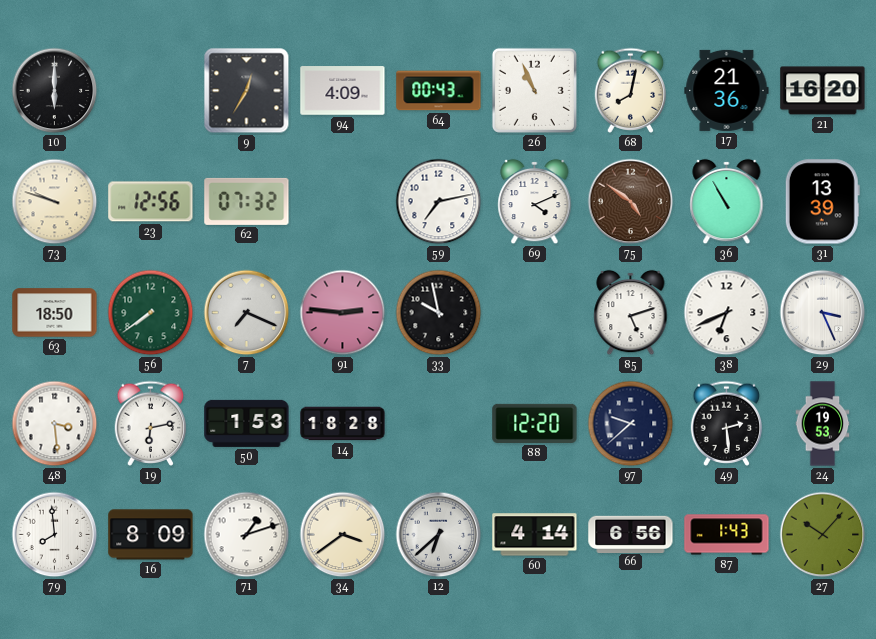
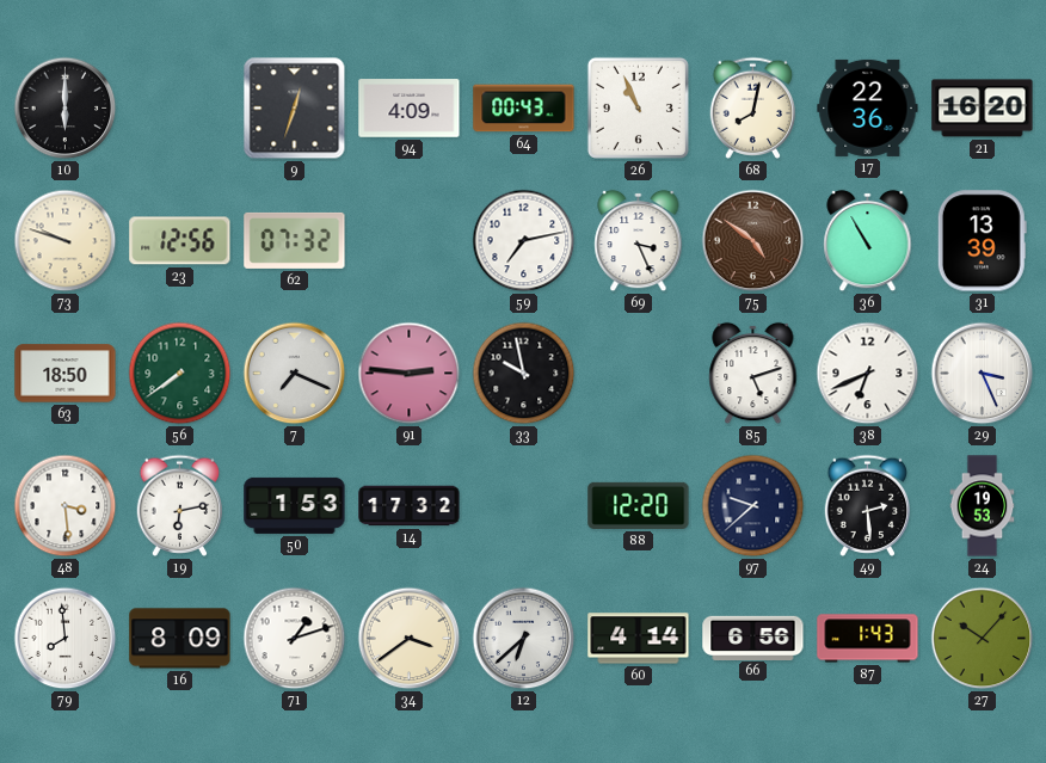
9: 12:35 -> 12:33
17: 21:36 -> 22:36
69: 4:11 -> 3:26
14: 18:28 -> 17:32
